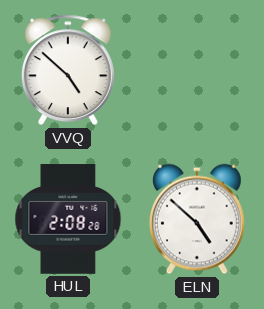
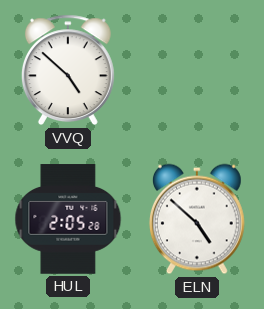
HUL: 2:08 -> 2:05
